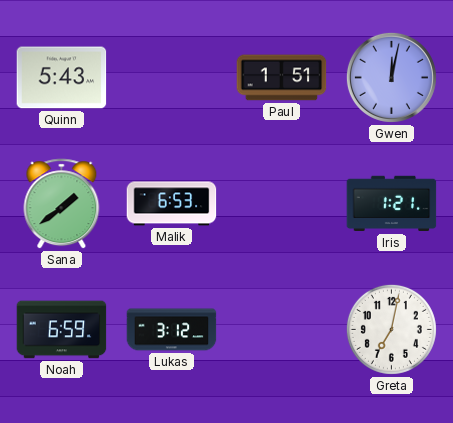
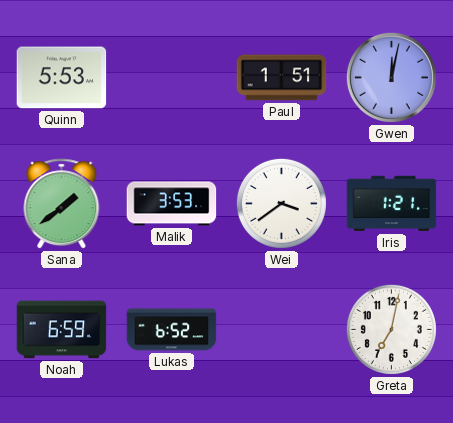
Quinn: 5:43 -> 5:53
Malik: 6:53 -> 3:53
Wei: none -> 3:39
Lukas: 3:12 -> 6:52
